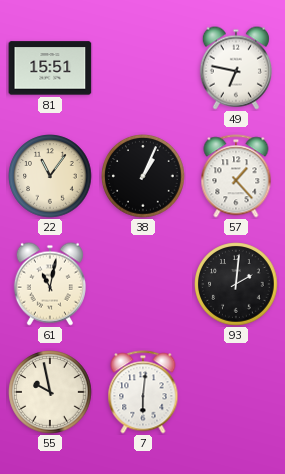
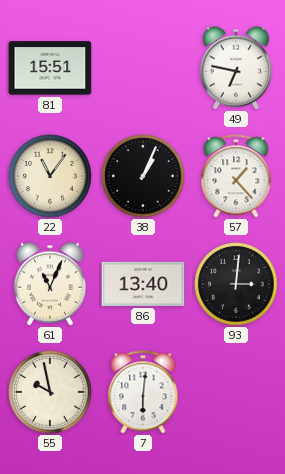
61: 11:02 -> 11:04
86: none -> 13:40
93: 2:01 -> 3:01
